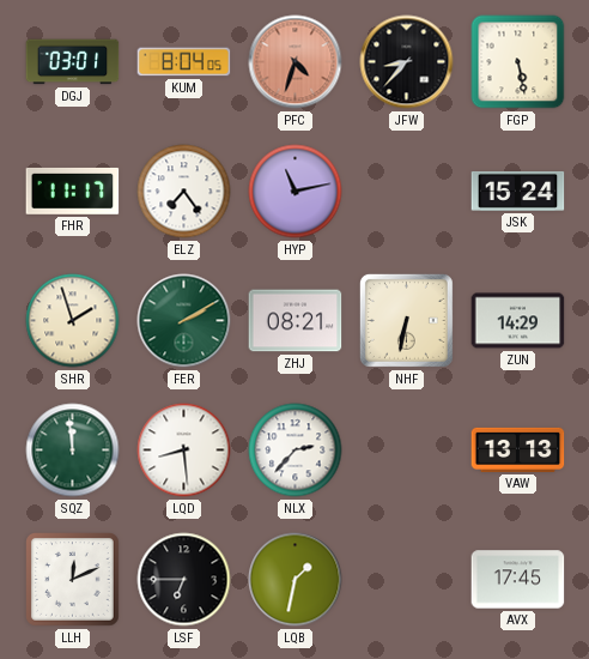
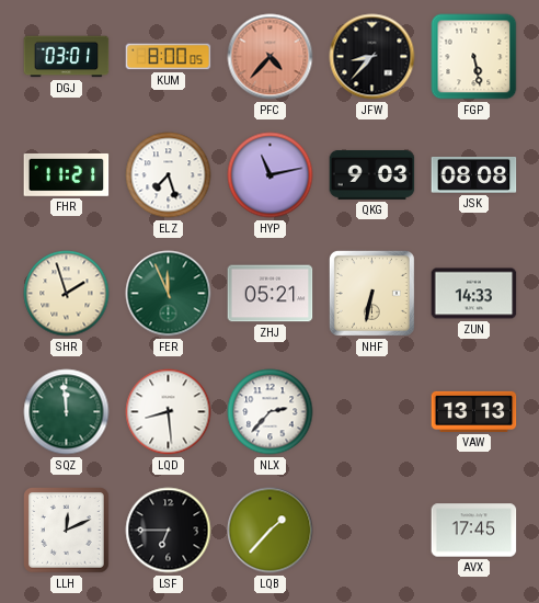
KUM: 8:04 -> 8:00
PFC: 4:33 -> 4:37
FHR: 11:17 -> 11:21
ELZ: 7:24 -> 7:27
QKG: none -> 9:03
JSK: 15:24 -> 08:08
FER: 2:10 -> 11:56
ZHJ: 08:21 -> 05:21
ZUN: 14:29 -> 14:33
LQB: 1:32 -> 1:37
